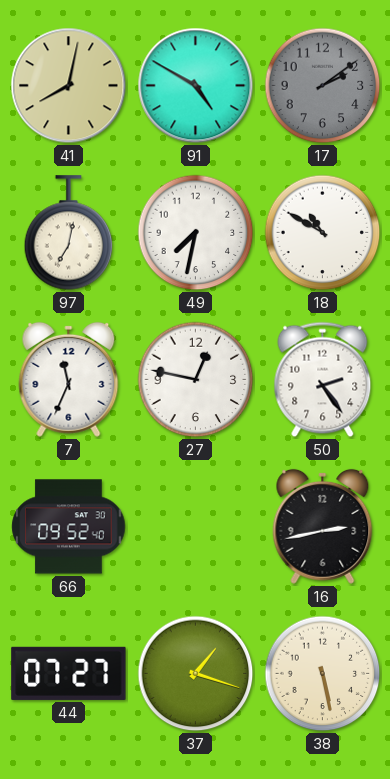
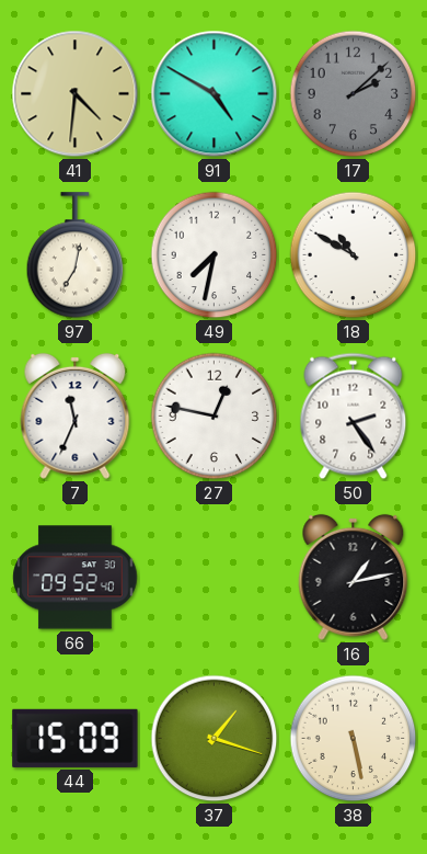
41: 8:02 -> 4:31
17: 2:09 -> 2:08
16: 2:43 -> 1:13
44: 07:27 -> 15:09
